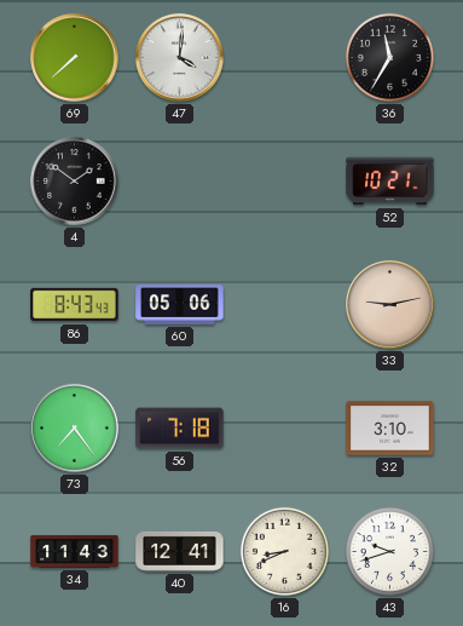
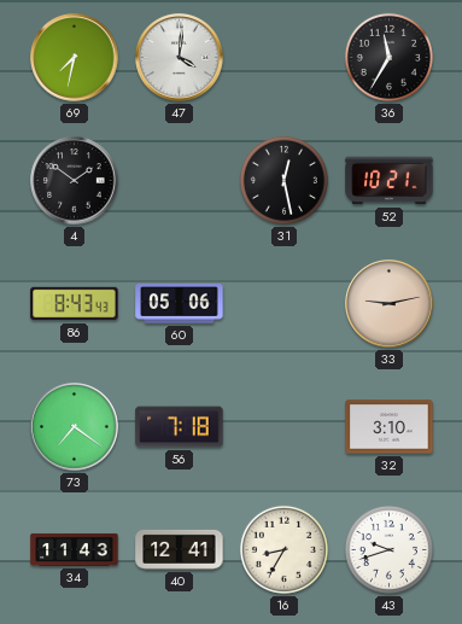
69: 7:38 -> 7:32
31: none -> 12:28
73: 7:24 -> 7:21
16: 8:41 -> 8:35
